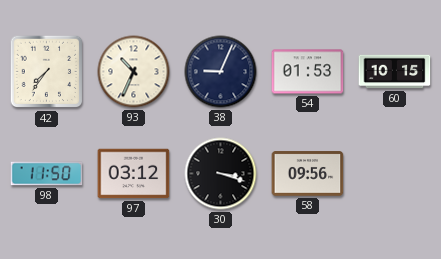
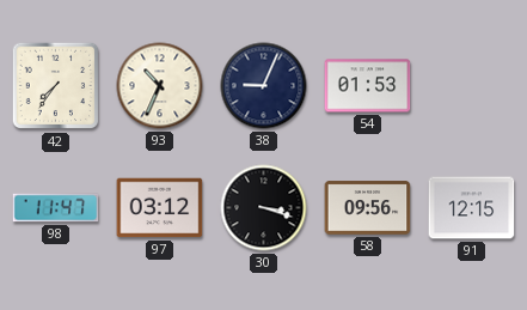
60: 10:15 -> none
98: 11:50 -> 11:47
91: none -> 12:15
